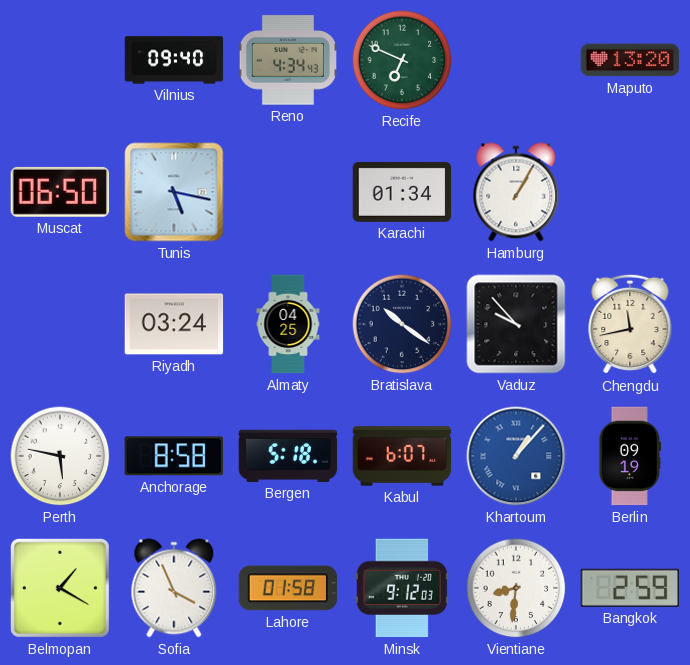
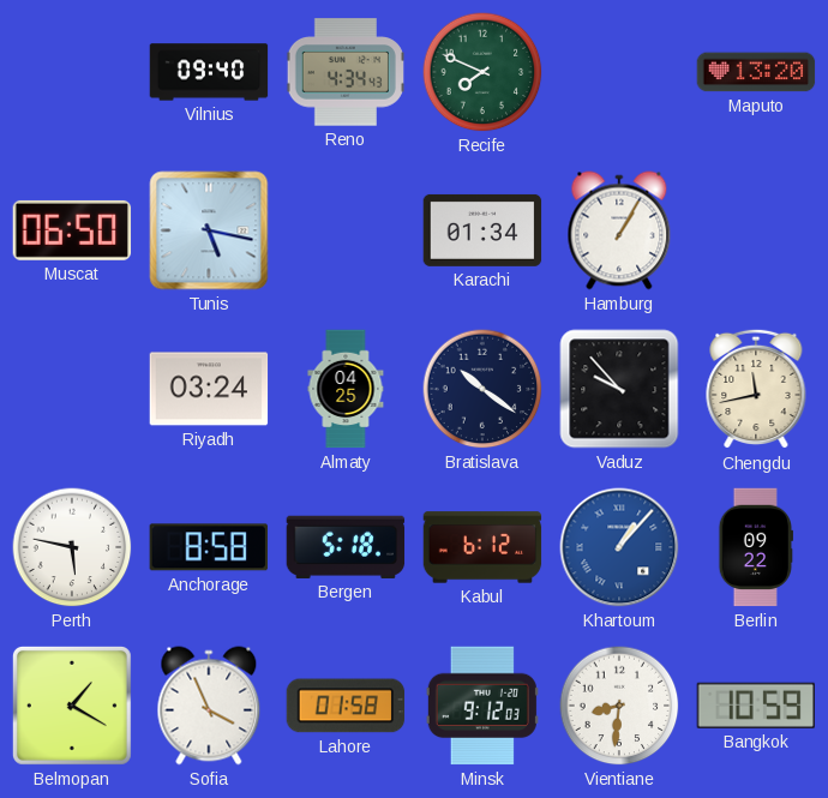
Recife: 6:49 -> 7:49
Kabul: 6:07 -> 6:12
Berlin: 09:19 -> 09:22
Bangkok: 2:59 -> 10:59
